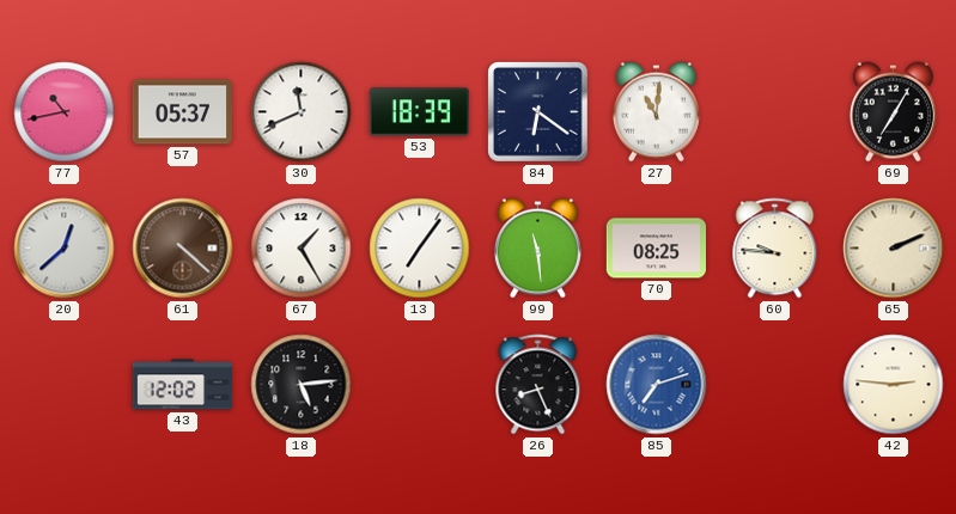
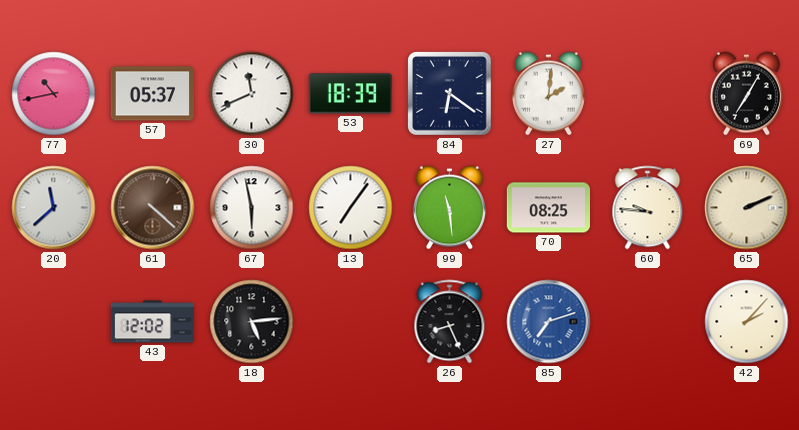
27: 11:01 -> 2:01
20: 12:38 -> 11:38
67: 1:25 -> 5:58
42: 2:46 -> 2:07
